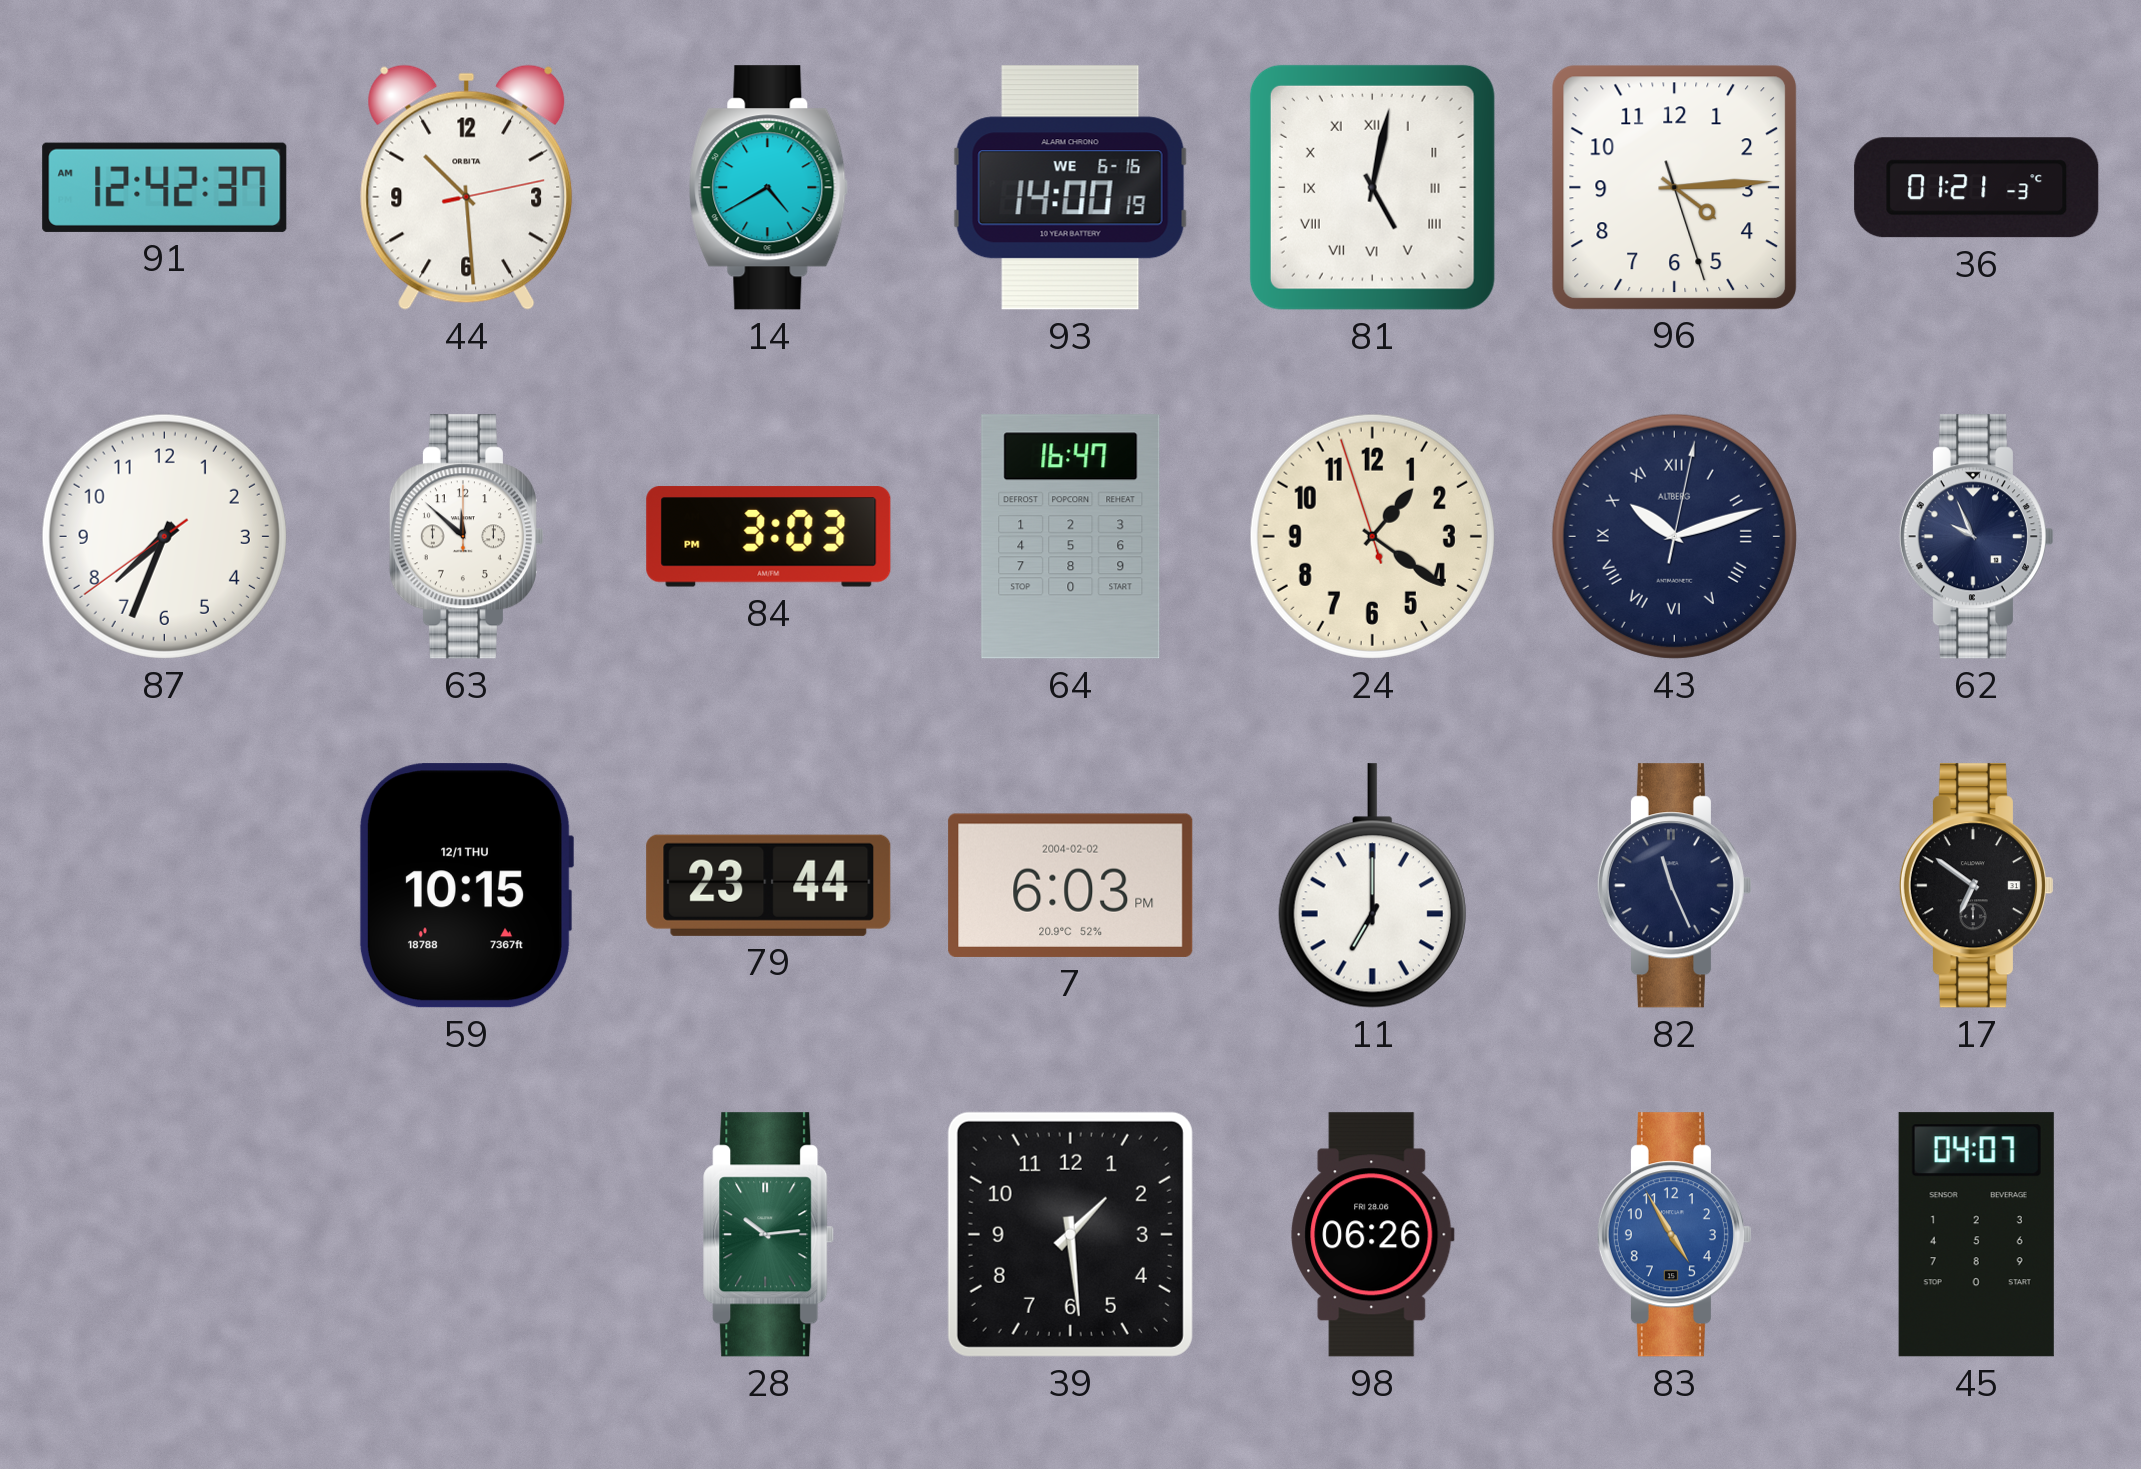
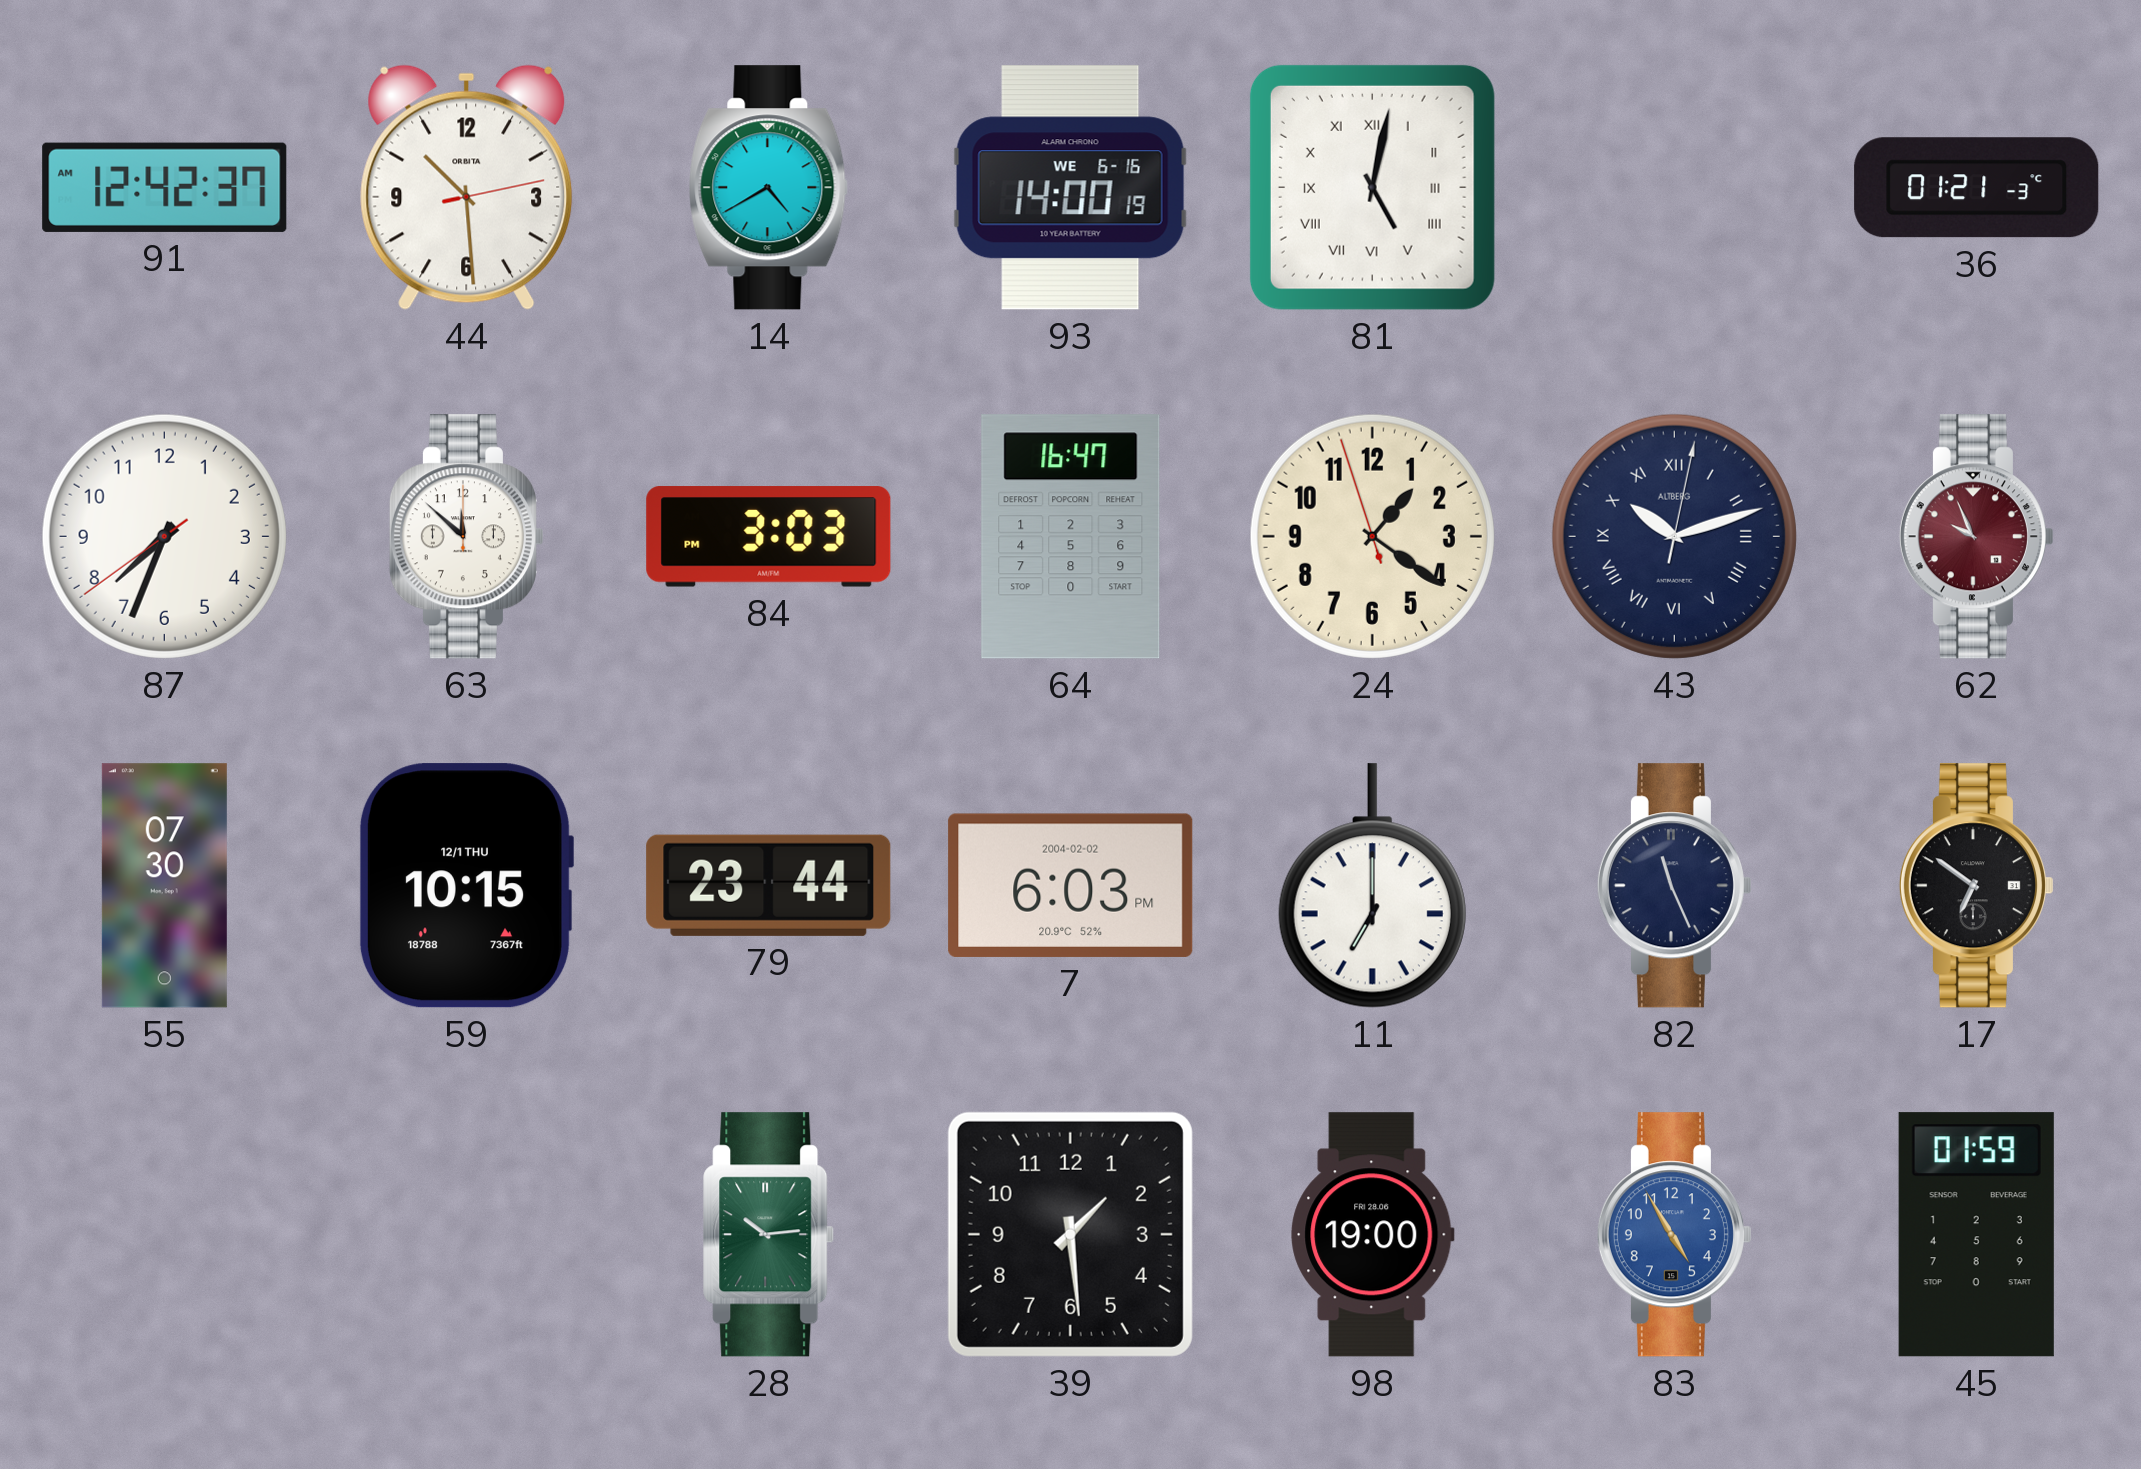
96: 4:14 -> none
62 dial: navy -> burgundy
55: none -> 07:30
98: 06:26 -> 19:00
45: 04:07 -> 01:59
